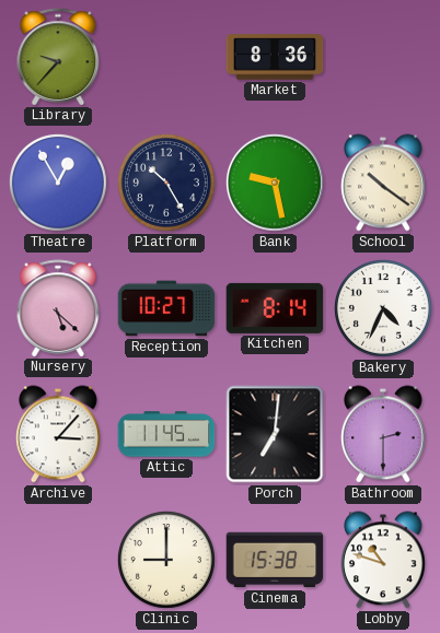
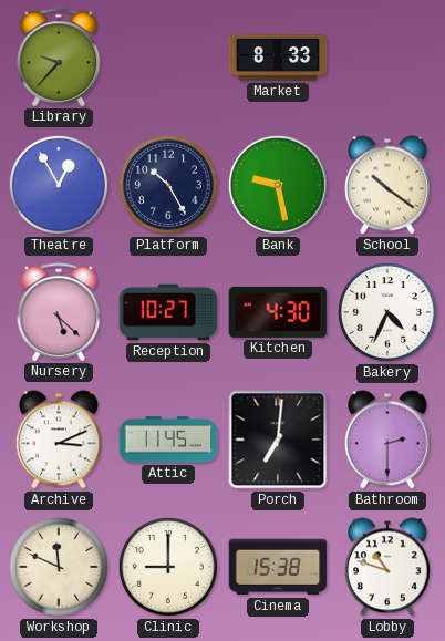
Market: 8:36 -> 8:33
Kitchen: 8:14 -> 4:30
Archive: 3:07 -> 3:11
Workshop: none -> 11:49
